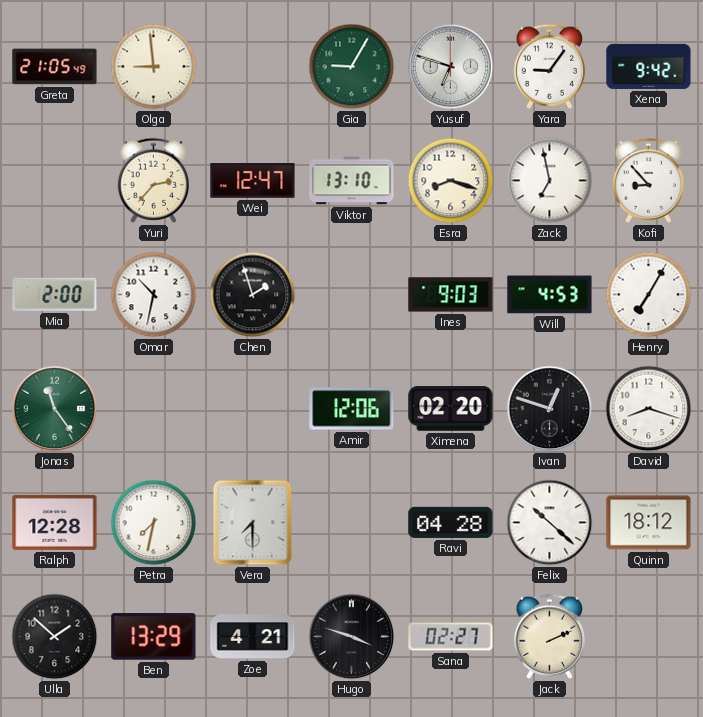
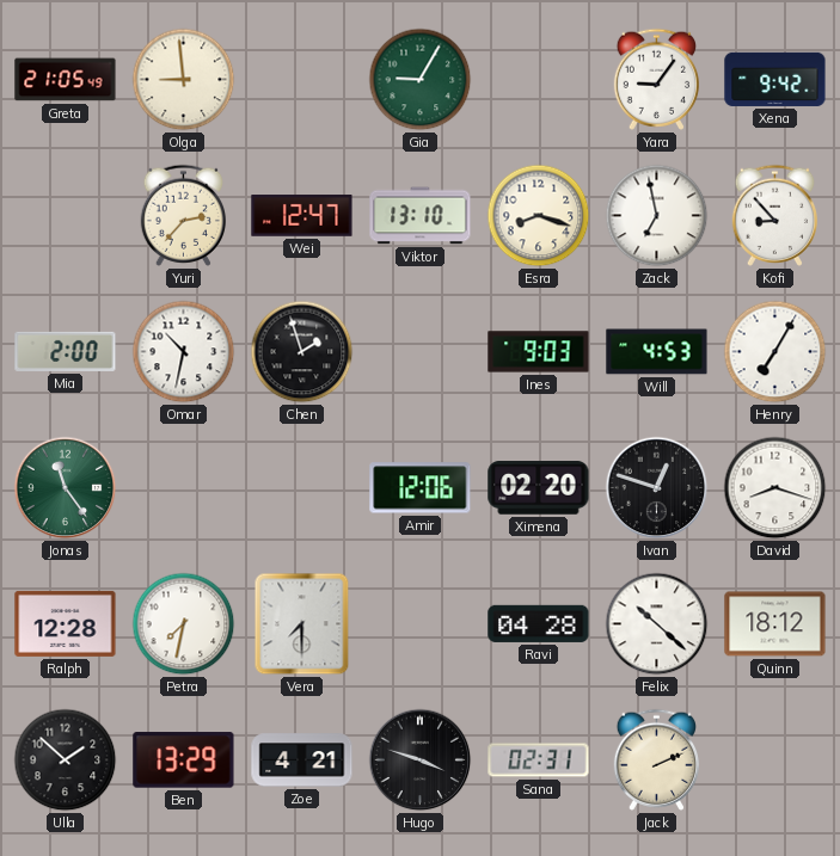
Yusuf: 6:48 -> none
Sana: 02:27 -> 02:31
